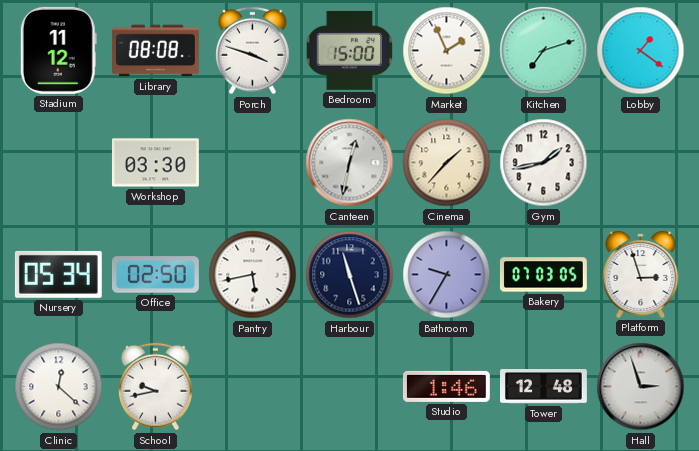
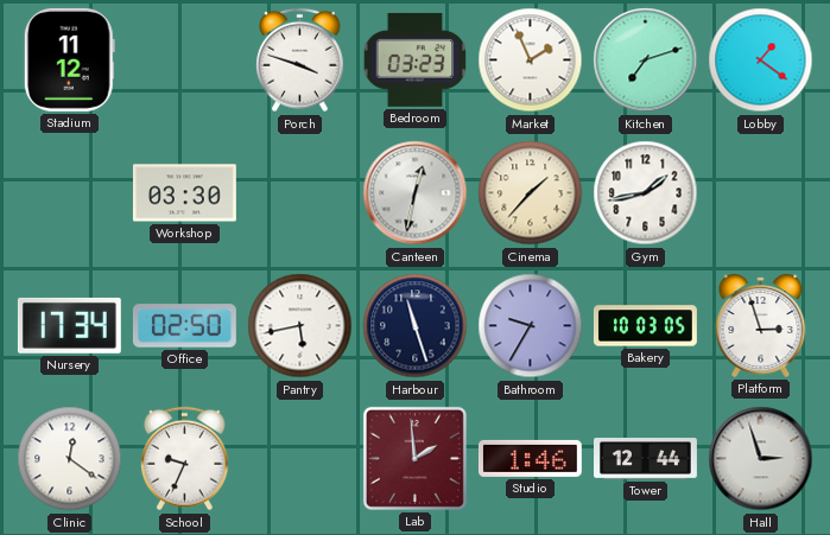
Library: 08:08 -> none
Bedroom: 15:00 -> 03:23
Nursery: 05:34 -> 17:34
Bakery: 07:03 -> 10:03
Clinic: 12:22 -> 12:21
School: 9:43 -> 9:34
Lab: none -> 1:59
Tower: 12:48 -> 12:44
